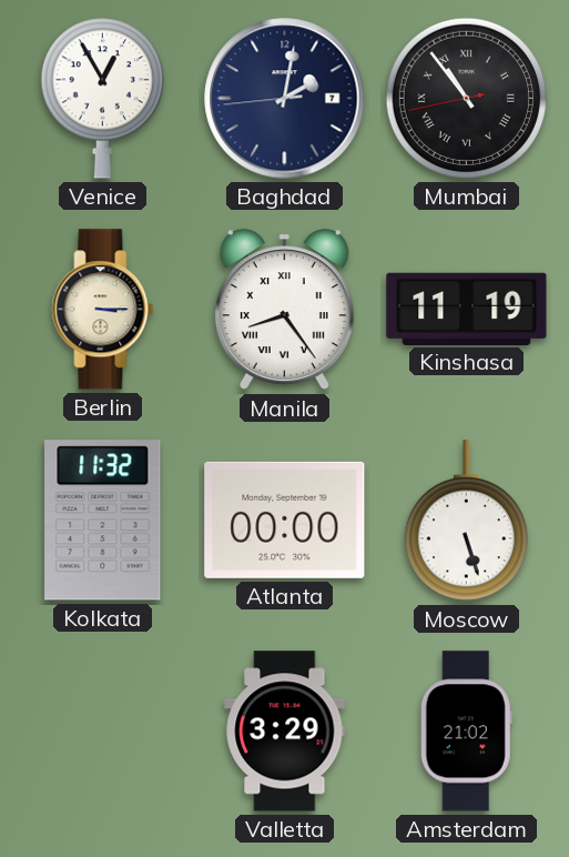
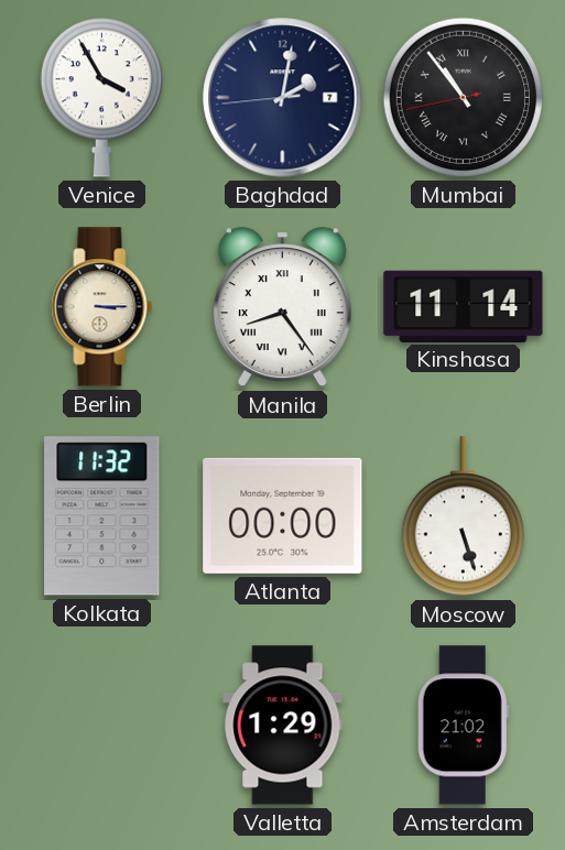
Venice: 12:55 -> 3:55
Kinshasa: 11:19 -> 11:14
Valletta: 3:29 -> 1:29
